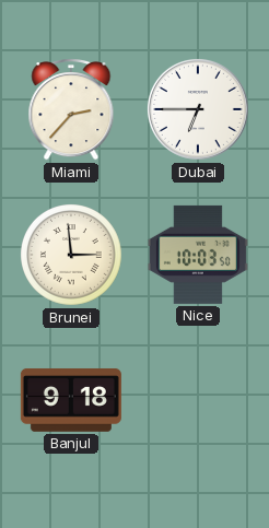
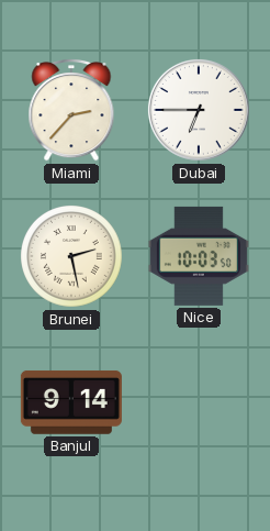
Brunei: 2:59 -> 2:28
Banjul: 9:18 -> 9:14
